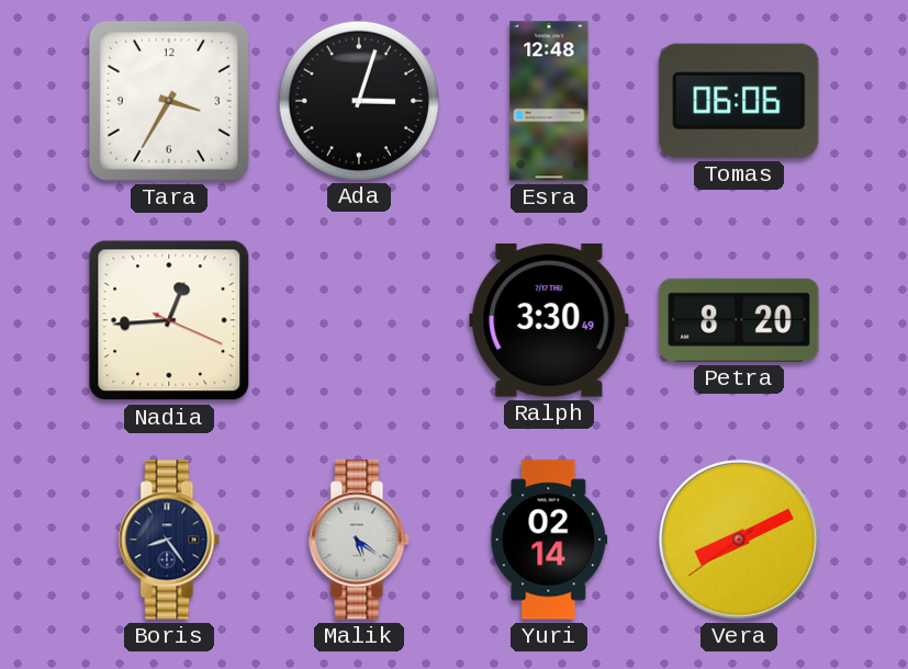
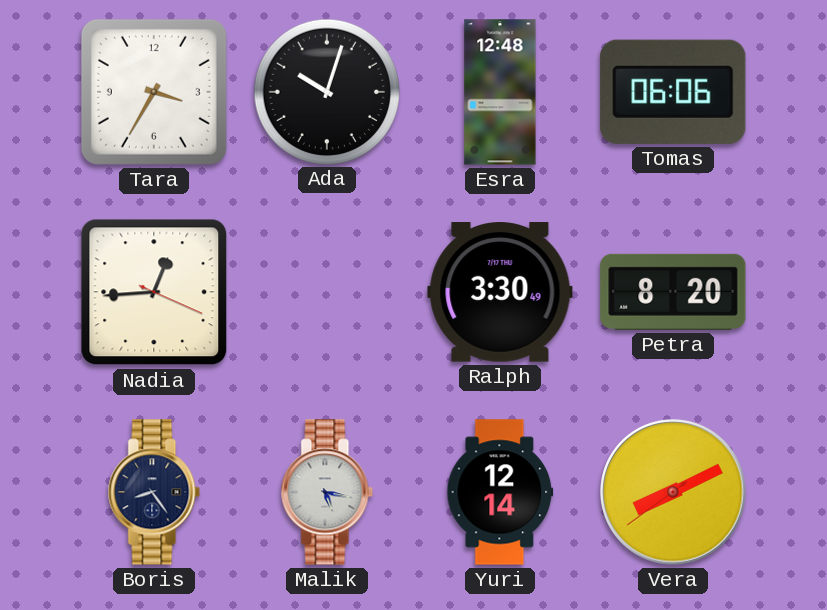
Ada: 3:03 -> 10:03
Malik: 5:21 -> 5:17
Yuri: 02:14 -> 12:14
